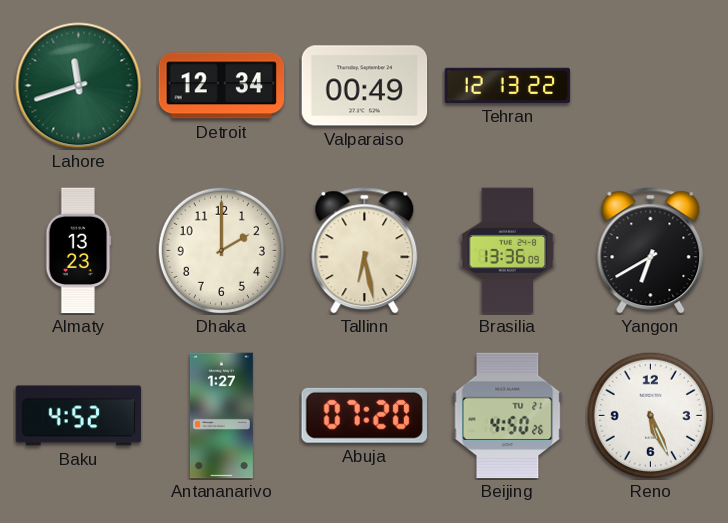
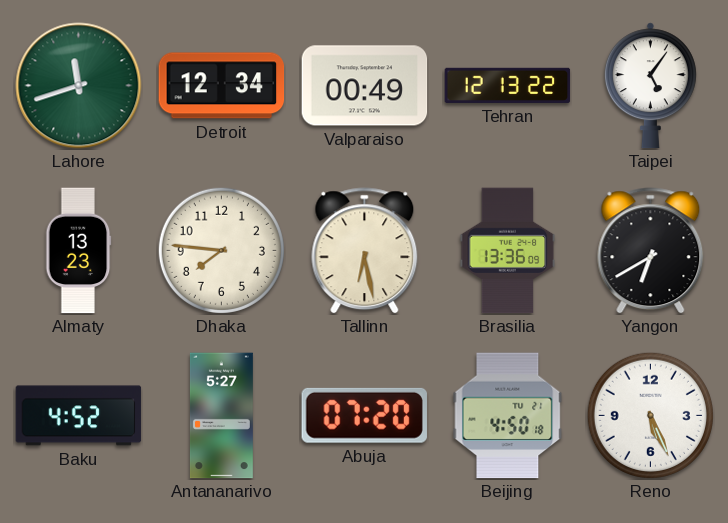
Taipei: none -> 5:06
Dhaka: 2:00 -> 7:46
Antananarivo: 1:27 -> 5:27
Beijing: 4:50:26 -> 4:50:18
